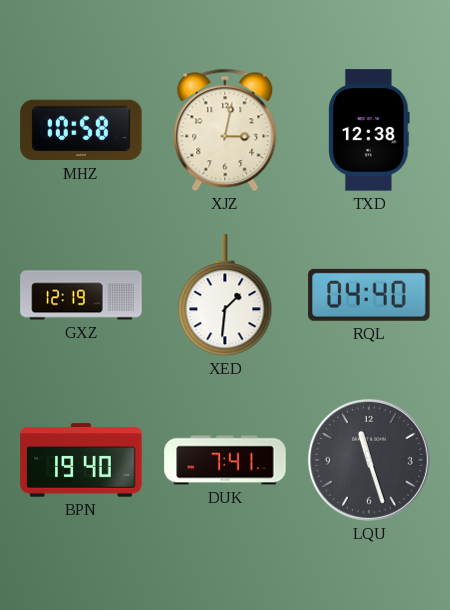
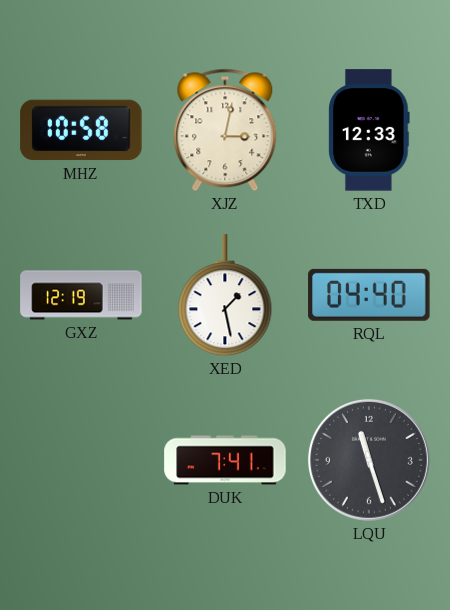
TXD: 12:38 -> 12:33
XED: 1:31 -> 1:28
BPN: 19:40 -> none
